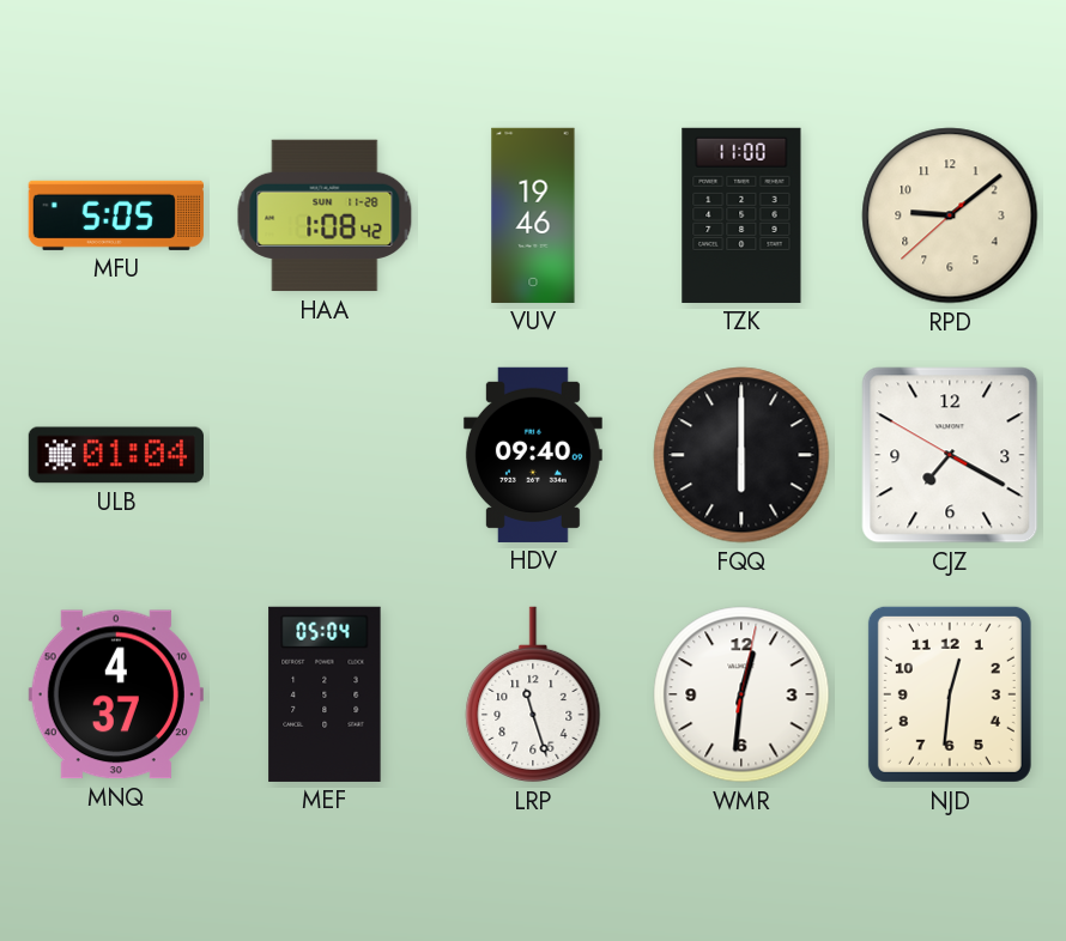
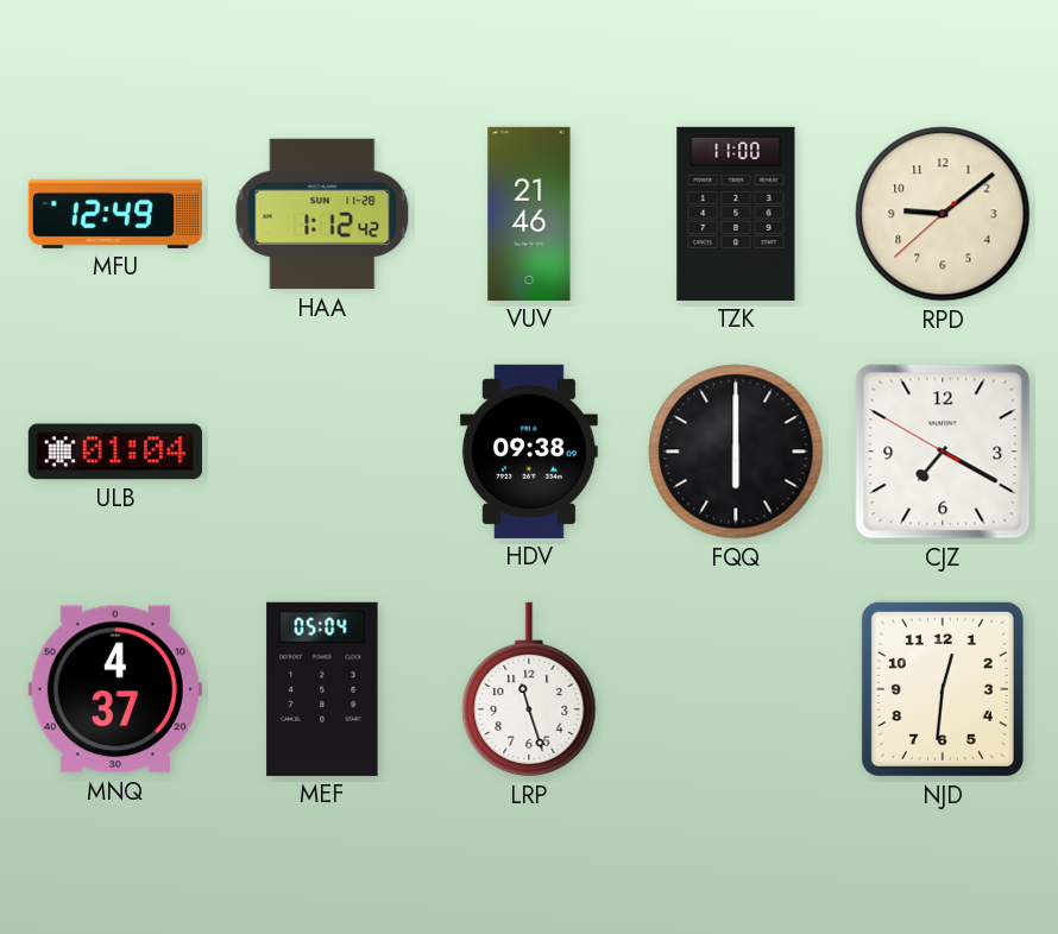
MFU: 5:05 -> 12:49
HAA: 1:08 -> 1:12
VUV: 19:46 -> 21:46
HDV: 09:40 -> 09:38
WMR: 12:31 -> none
